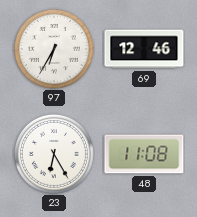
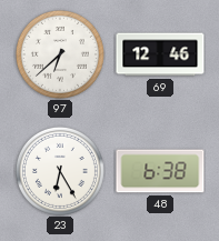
97: 6:35 -> 6:38
48: 11:08 -> 6:38
